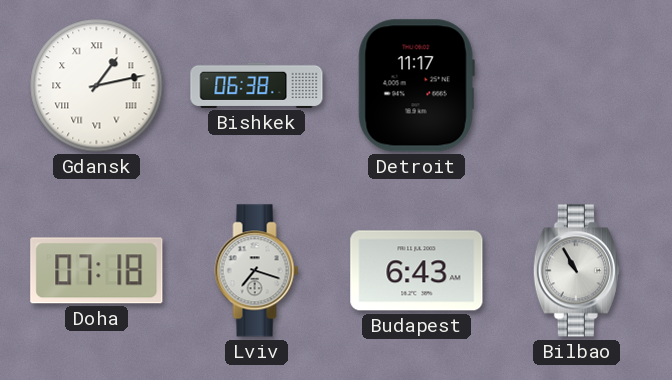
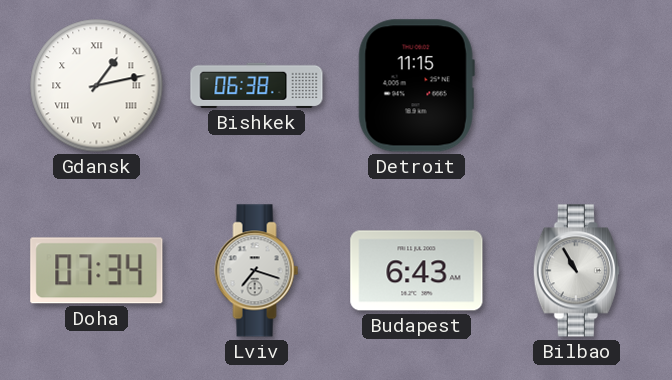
Detroit: 11:17 -> 11:15
Doha: 07:18 -> 07:34
